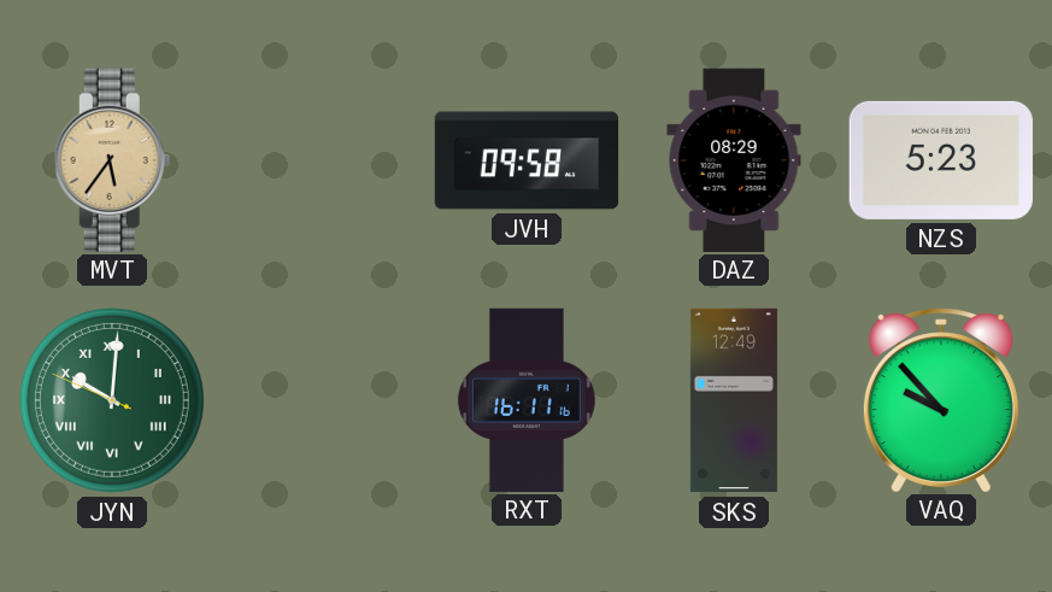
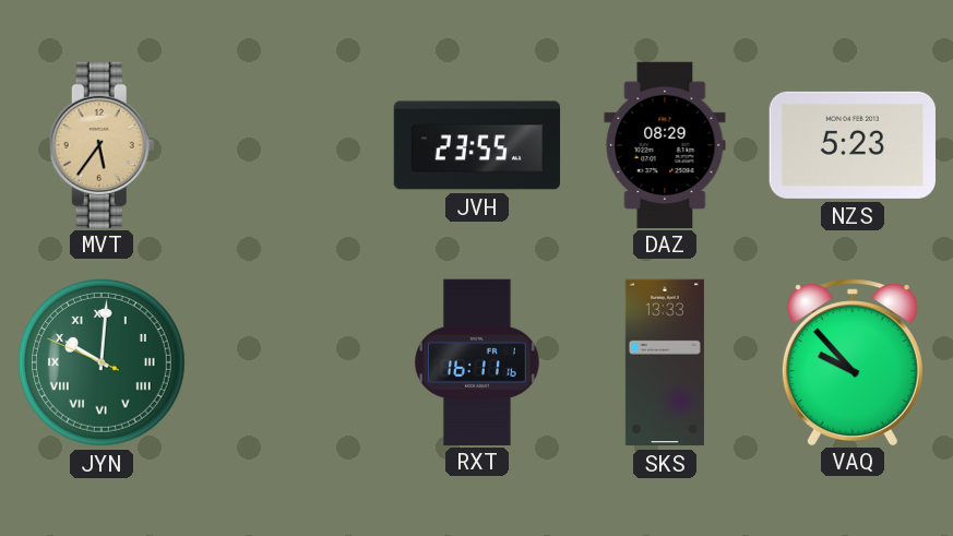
JVH: 09:58 -> 23:55
SKS: 12:49 -> 13:33
